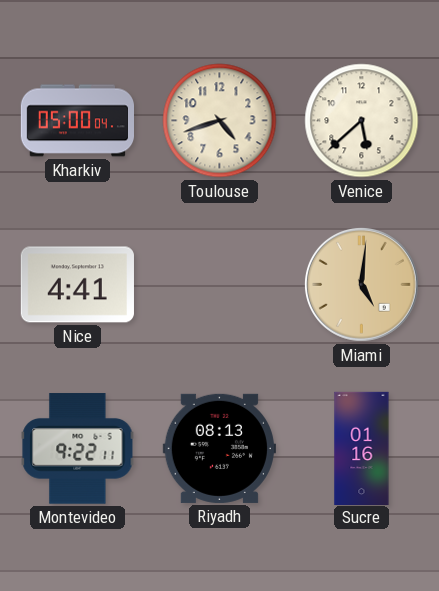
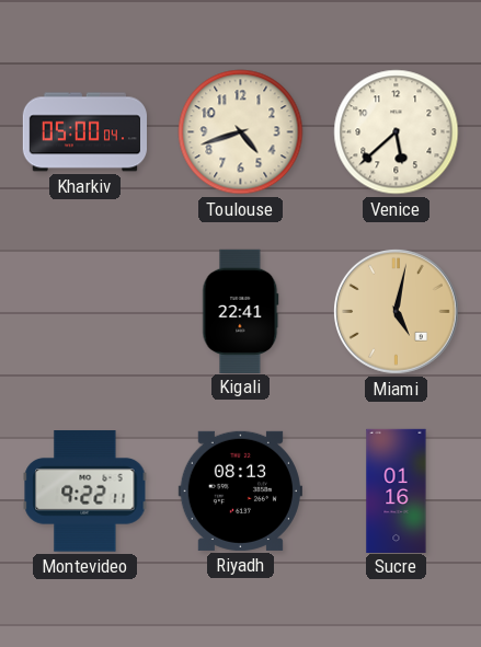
Nice: 4:41 -> none
Kigali: none -> 22:41
Miami: 5:01 -> 5:02
